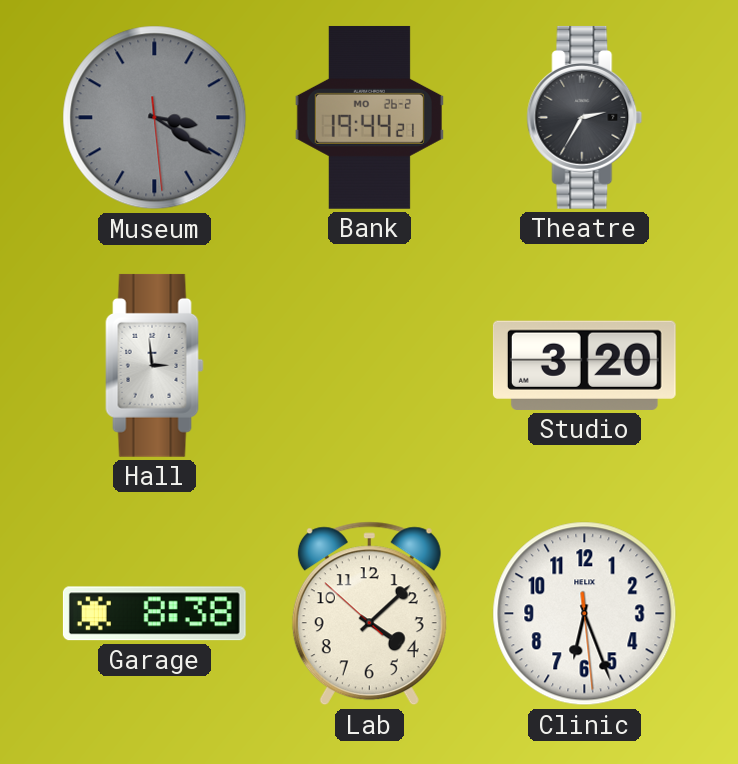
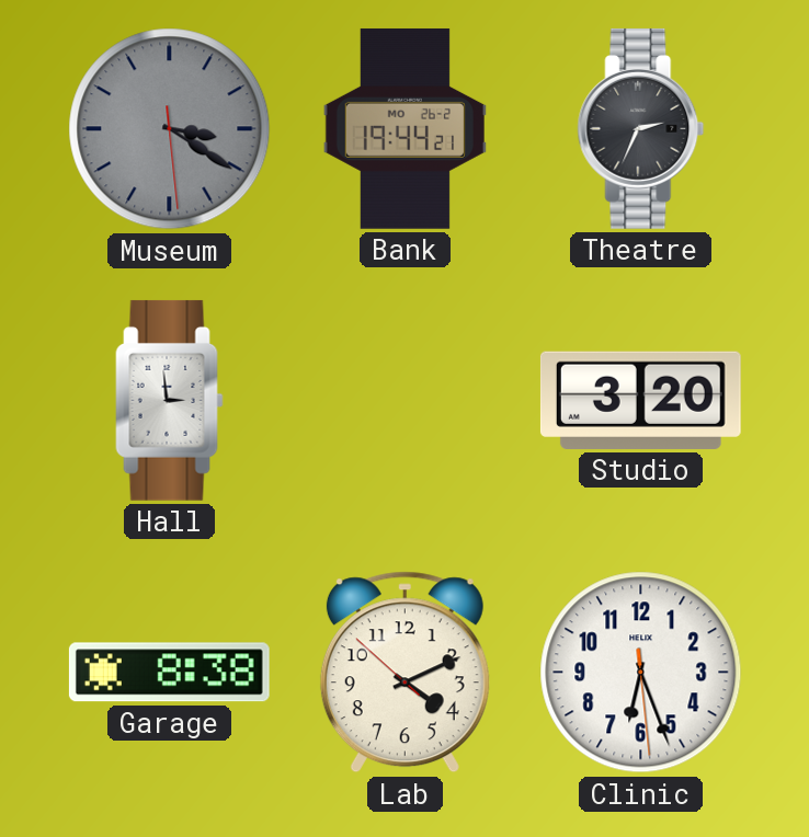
Theatre: 2:35 -> 2:34
Lab: 4:07 -> 4:10
